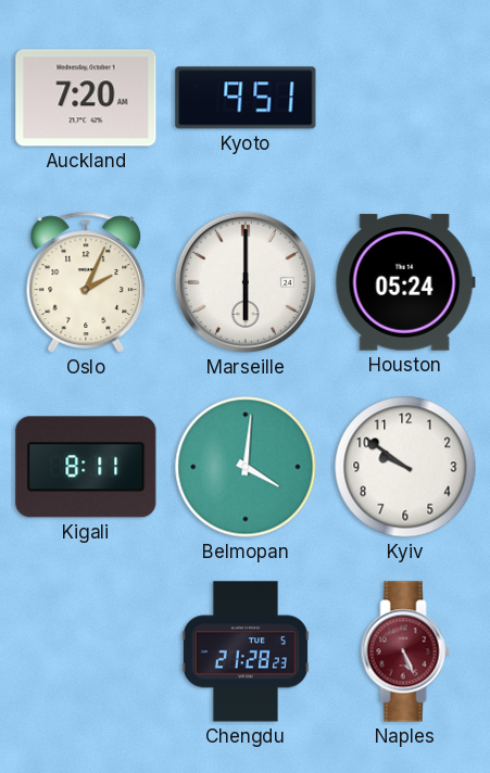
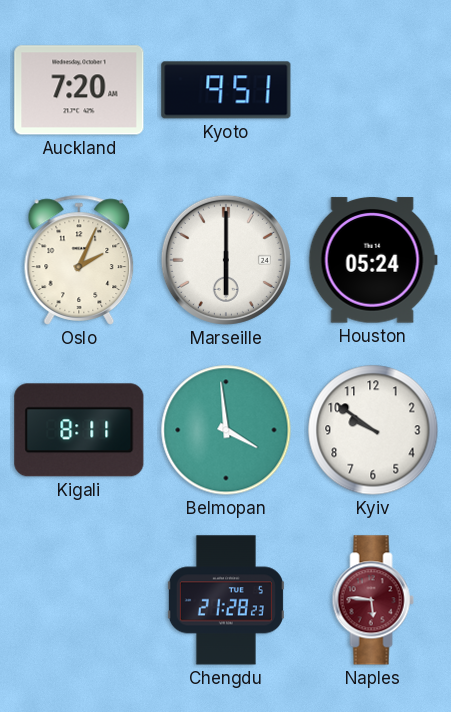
Belmopan: 4:01 -> 3:59
Naples: 5:26 -> 5:46
